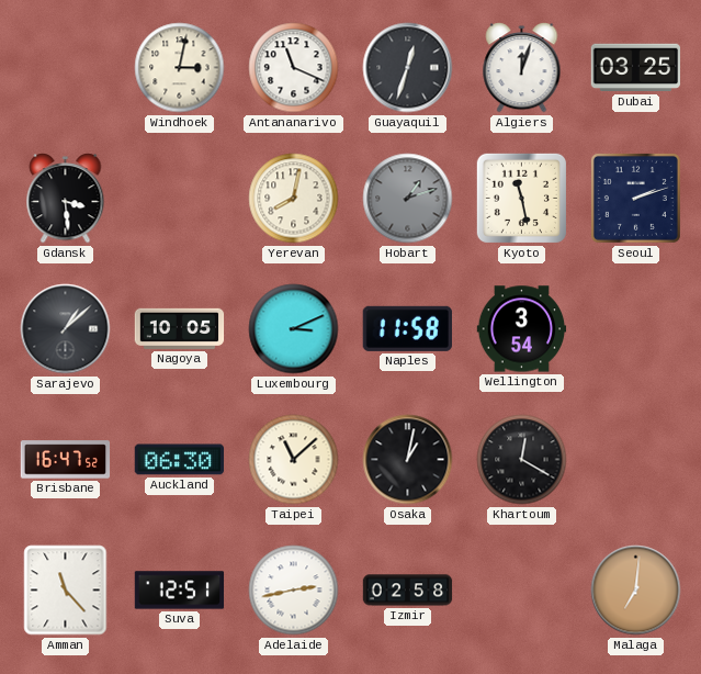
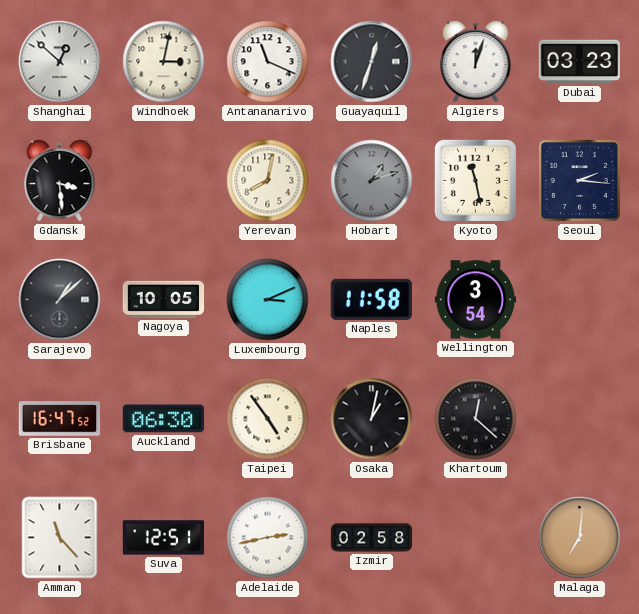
Shanghai: none -> 12:52
Dubai: 03:25 -> 03:23
Seoul: 2:12 -> 2:16
Taipei: 11:08 -> 4:54
Khartoum: 12:20 -> 12:22
